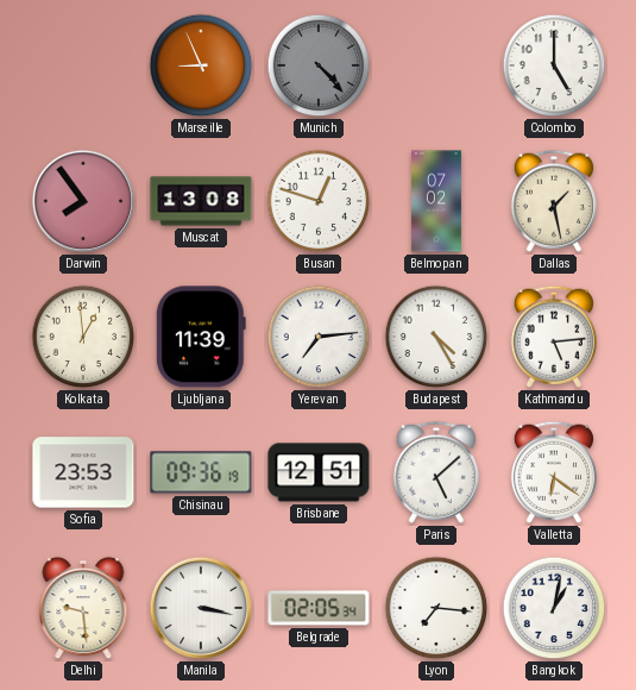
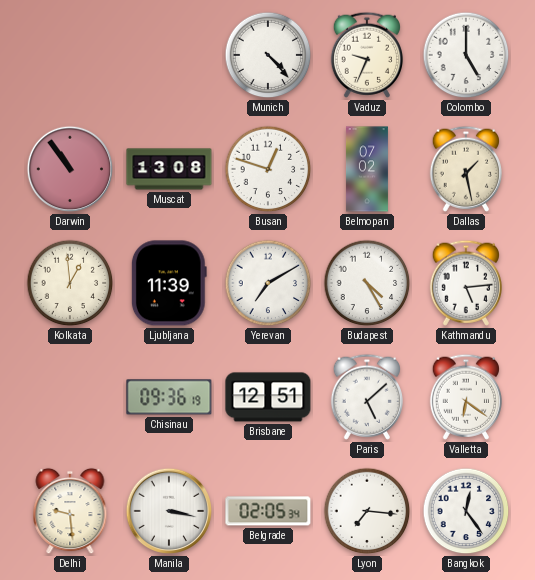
Marseille: 8:56 -> none
Munich dial: grey -> white
Vaduz: none -> 9:34
Darwin: 7:54 -> 10:54
Yerevan: 7:14 -> 7:10
Sofia: 23:53 -> none
Bangkok: 1:02 -> 12:24
